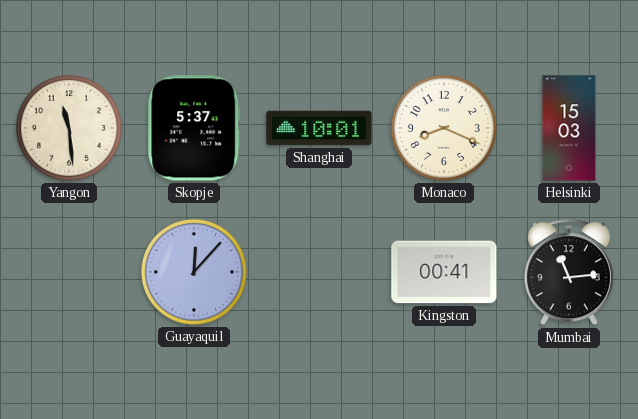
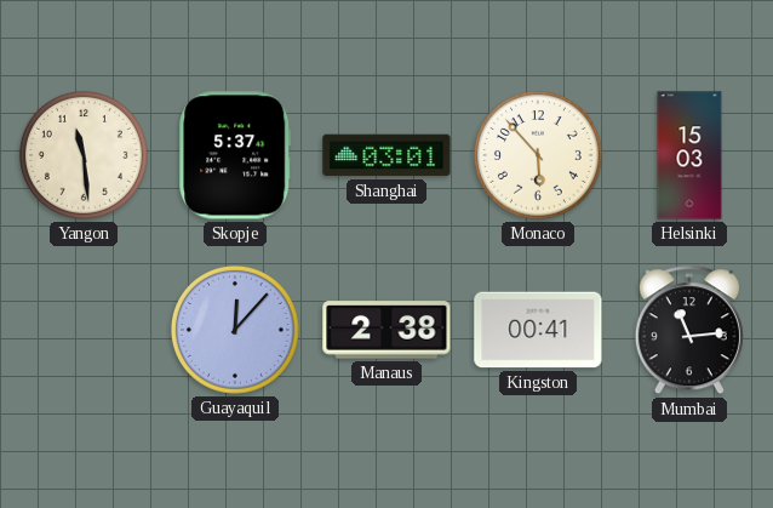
Shanghai: 10:01 -> 03:01
Monaco: 8:19 -> 5:53
Manaus: none -> 2:38
